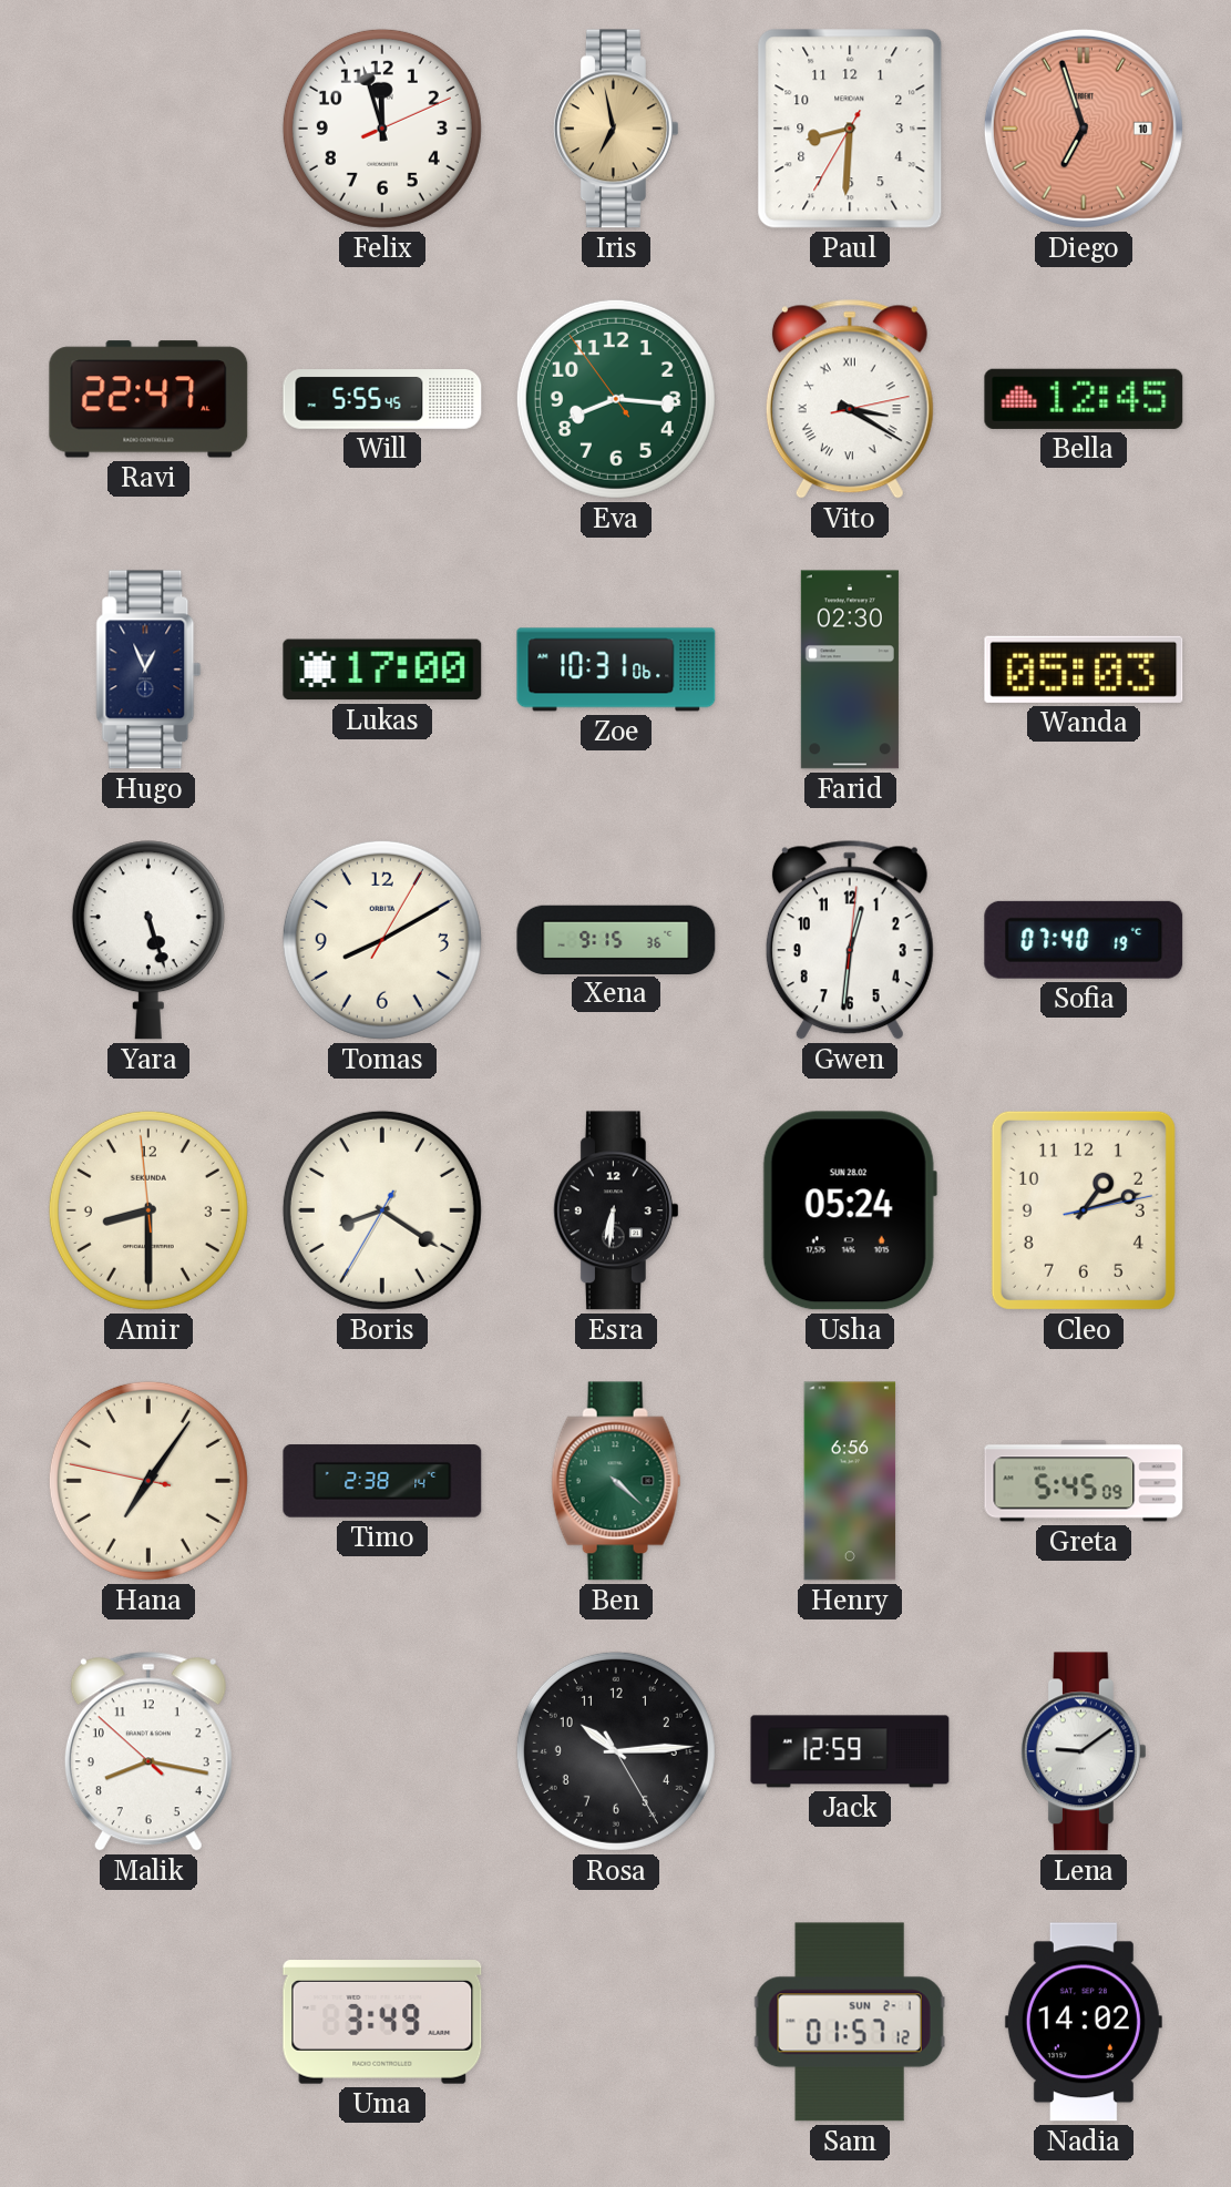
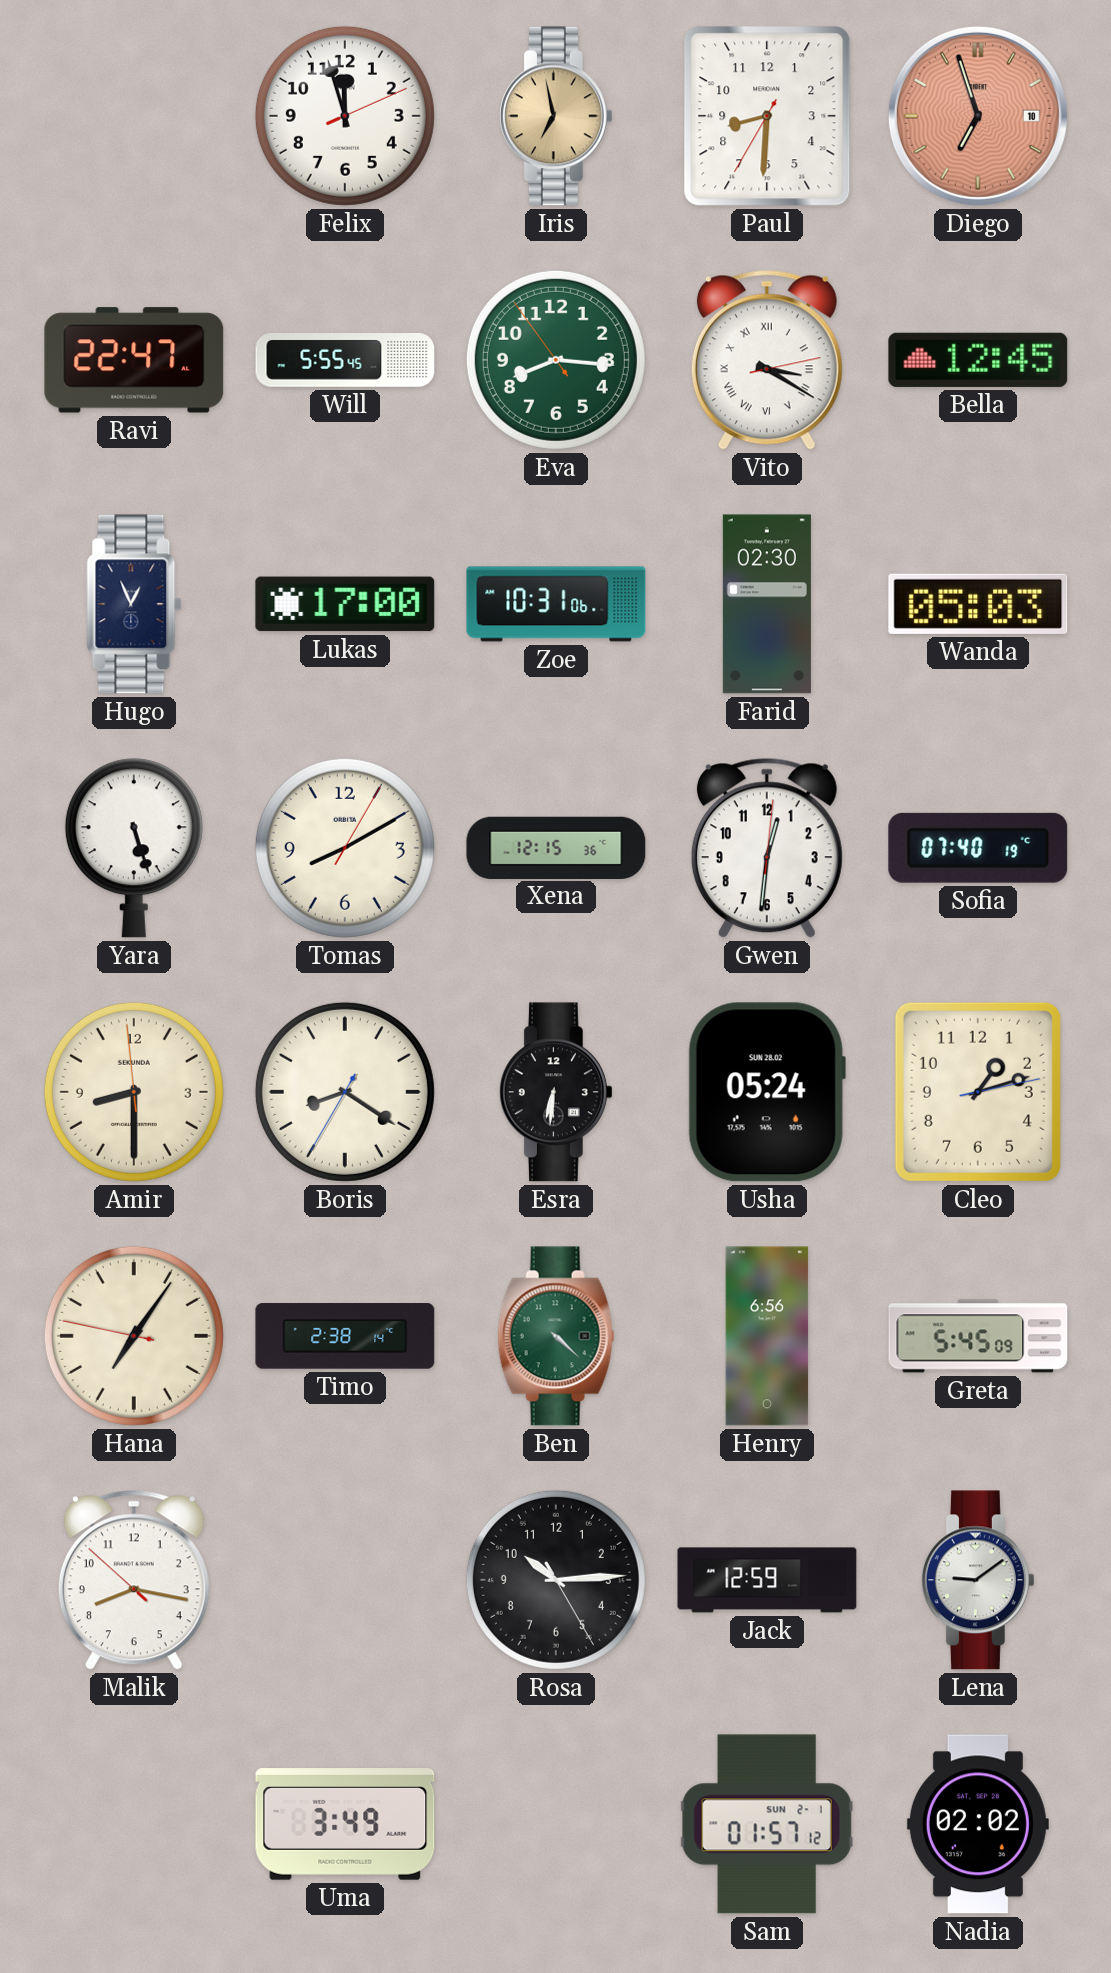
Xena: 9:15 -> 12:15
Nadia: 14:02 -> 02:02
